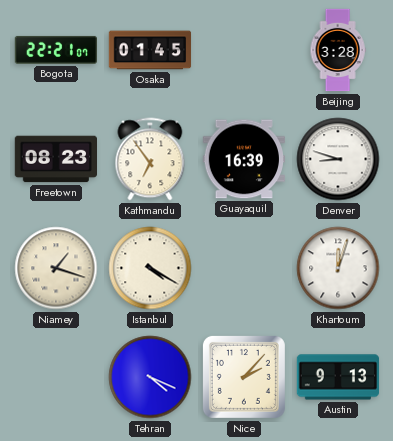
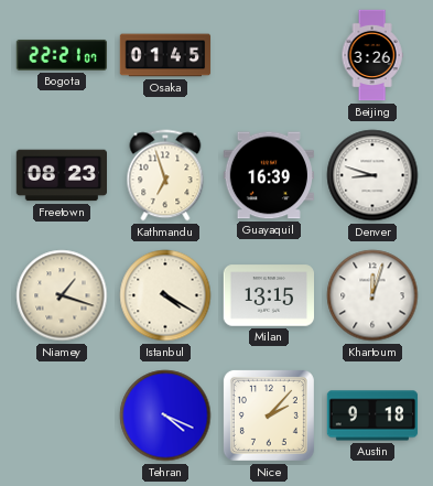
Beijing: 3:28 -> 3:26
Kathmandu: 6:54 -> 6:57
Milan: none -> 13:15
Austin: 9:13 -> 9:18
